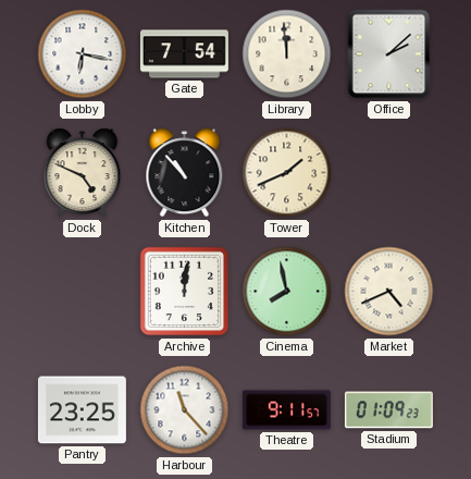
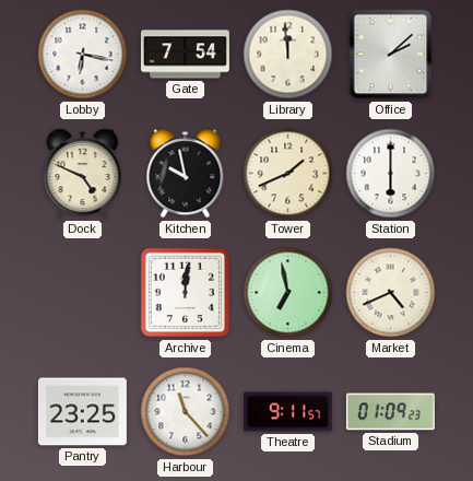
Kitchen: 10:53 -> 9:58
Station: none -> 6:00
Cinema: 7:58 -> 6:58
